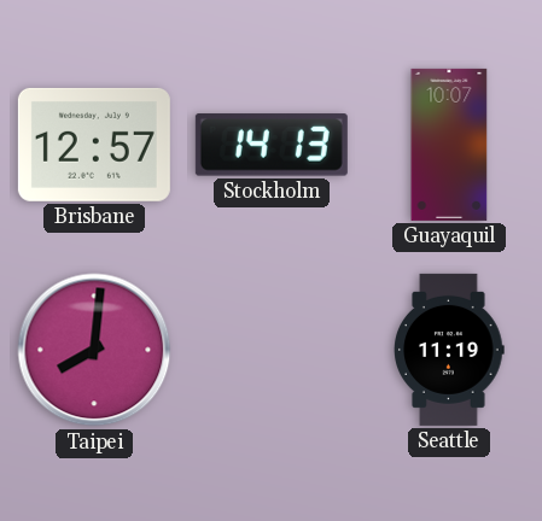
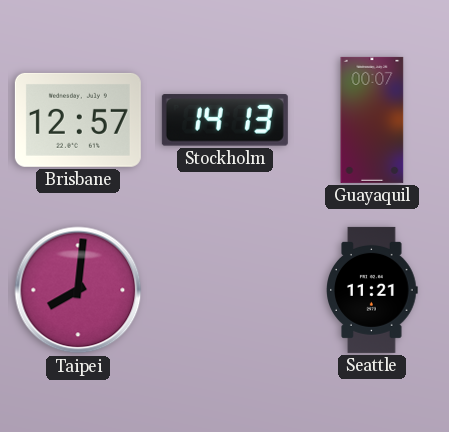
Guayaquil: 10:07 -> 00:07
Seattle: 11:19 -> 11:21
